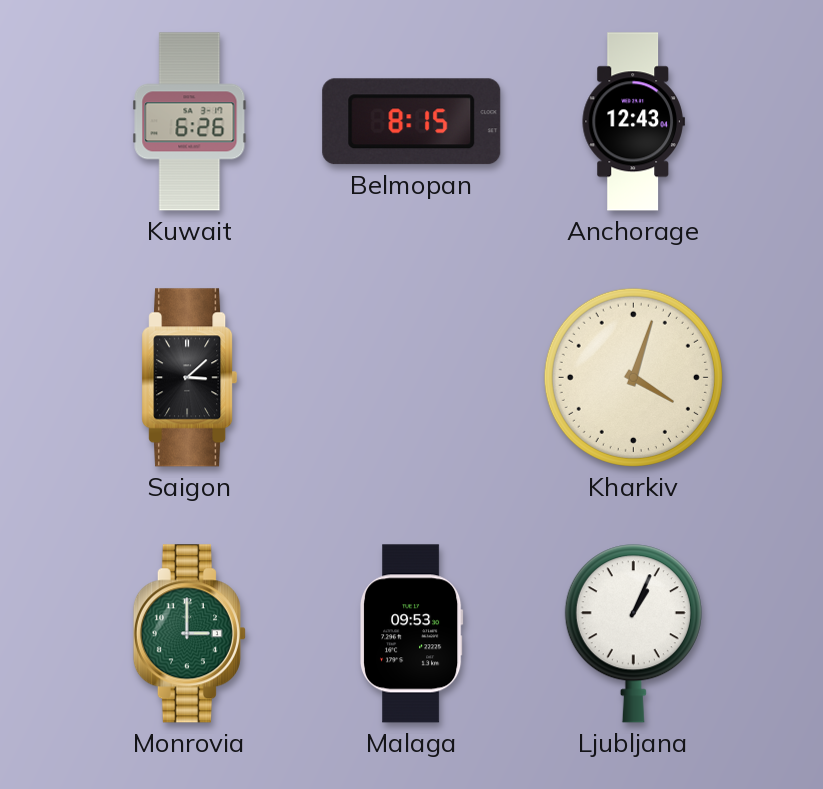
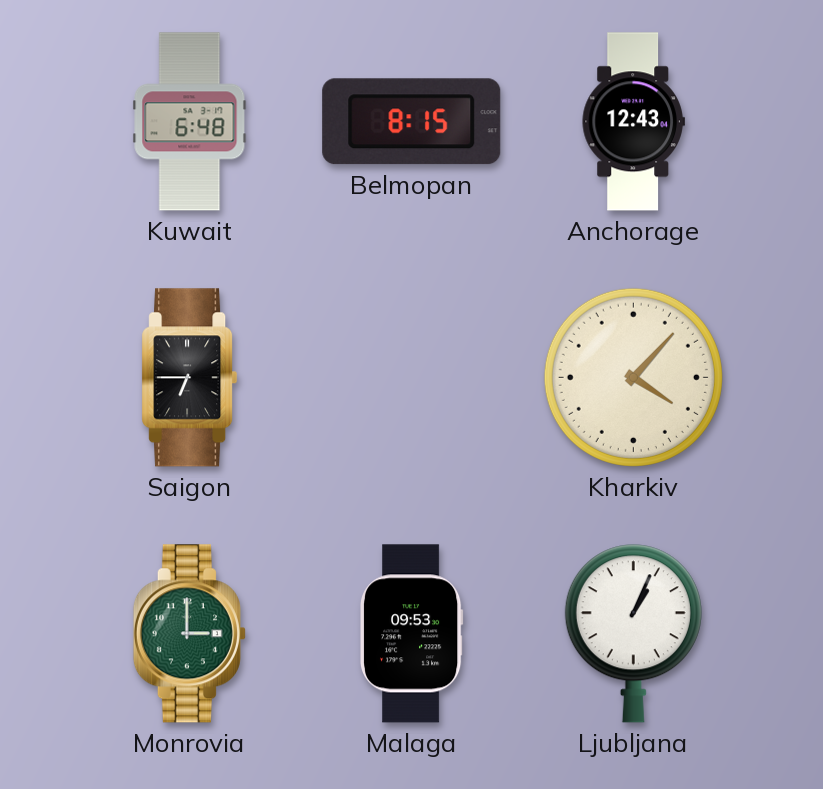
Kuwait: 6:26 -> 6:48
Saigon: 3:08 -> 6:45
Kharkiv: 4:03 -> 4:07
